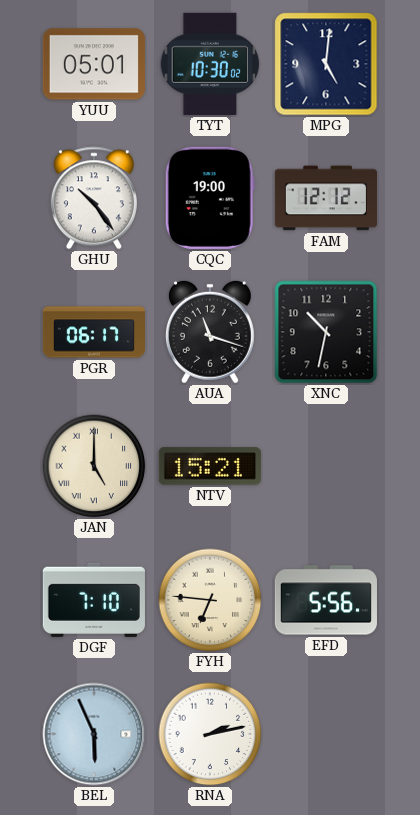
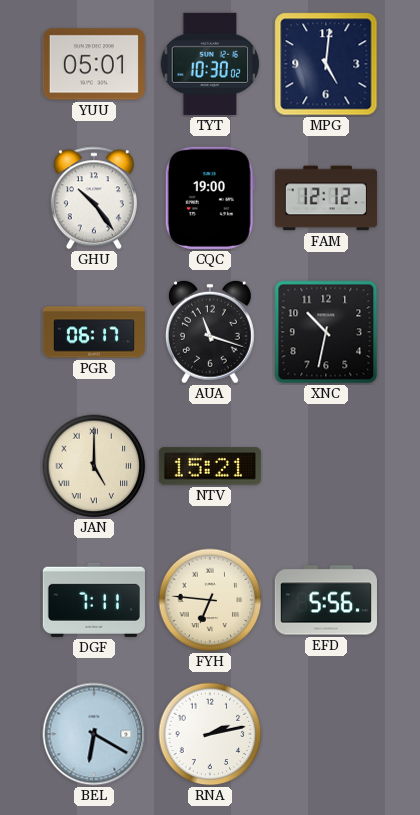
DGF: 7:10 -> 7:11
BEL: 5:56 -> 6:20
